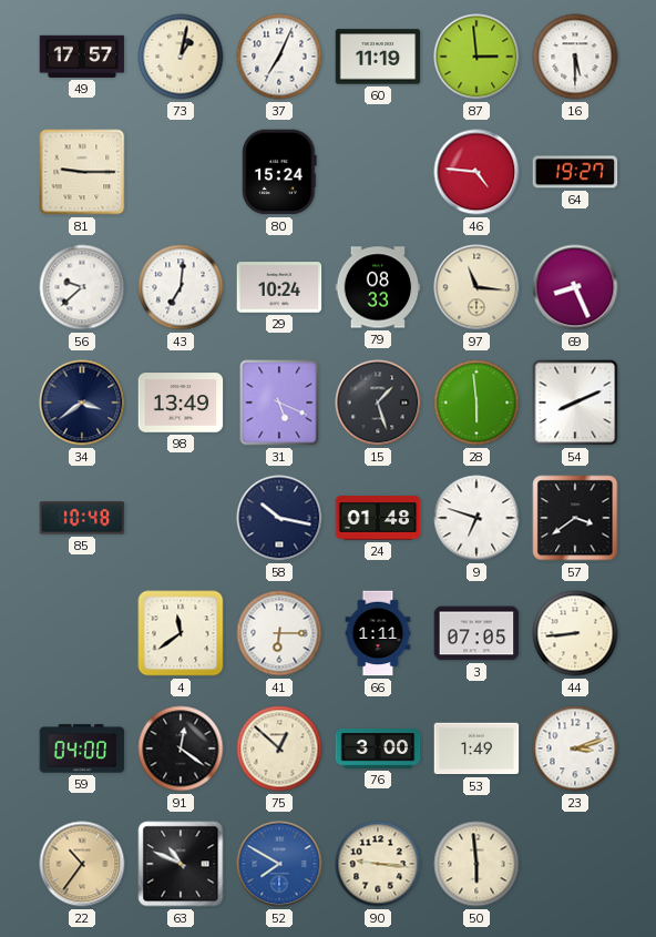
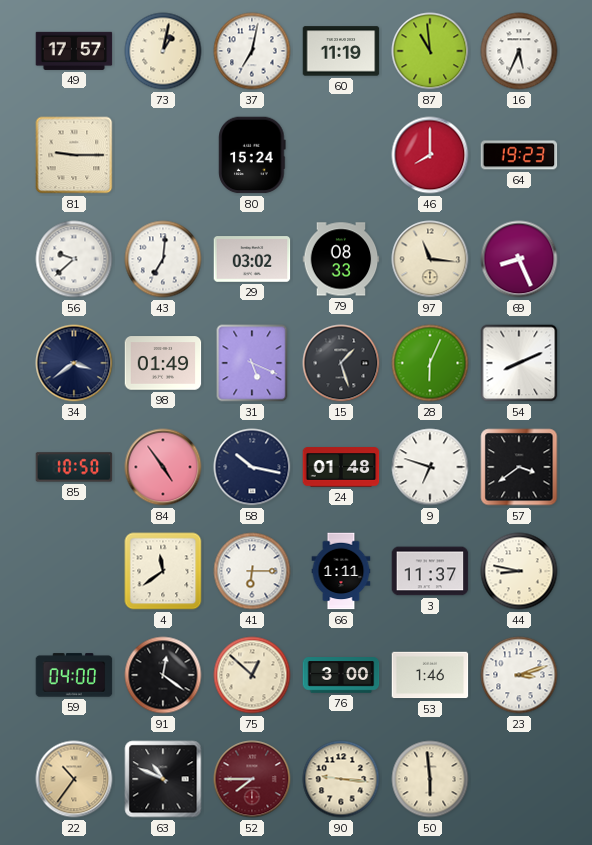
37: 7:04 -> 7:02
87: 2:59 -> 10:59
16: 5:30 -> 5:34
46: 4:46 -> 8:00
64: 19:27 -> 19:23
29: 10:24 -> 03:02
98: 13:49 -> 01:49
28: 5:59 -> 6:04
85: 10:48 -> 10:50
84: none -> 4:54
3: 07:05 -> 11:37
44: 8:44 -> 8:47
53: 1:49 -> 1:46
52: 7:50 -> 7:45
52 dial: blue -> burgundy
